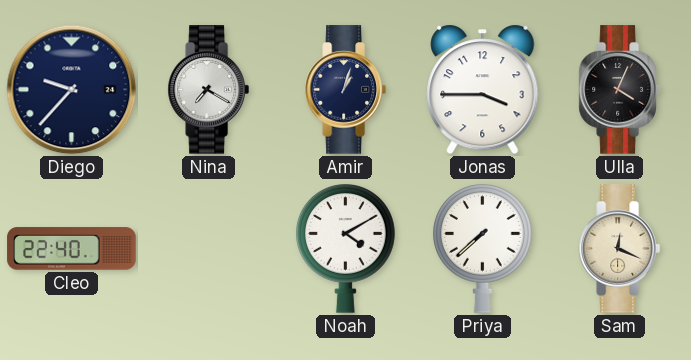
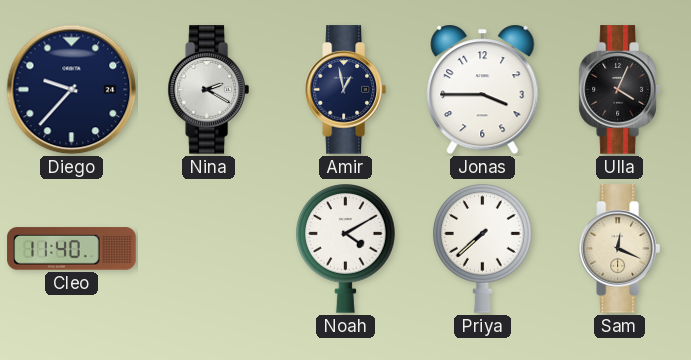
Nina: 7:20 -> 2:20
Amir: 1:03 -> 12:58
Cleo: 22:40 -> 11:40
